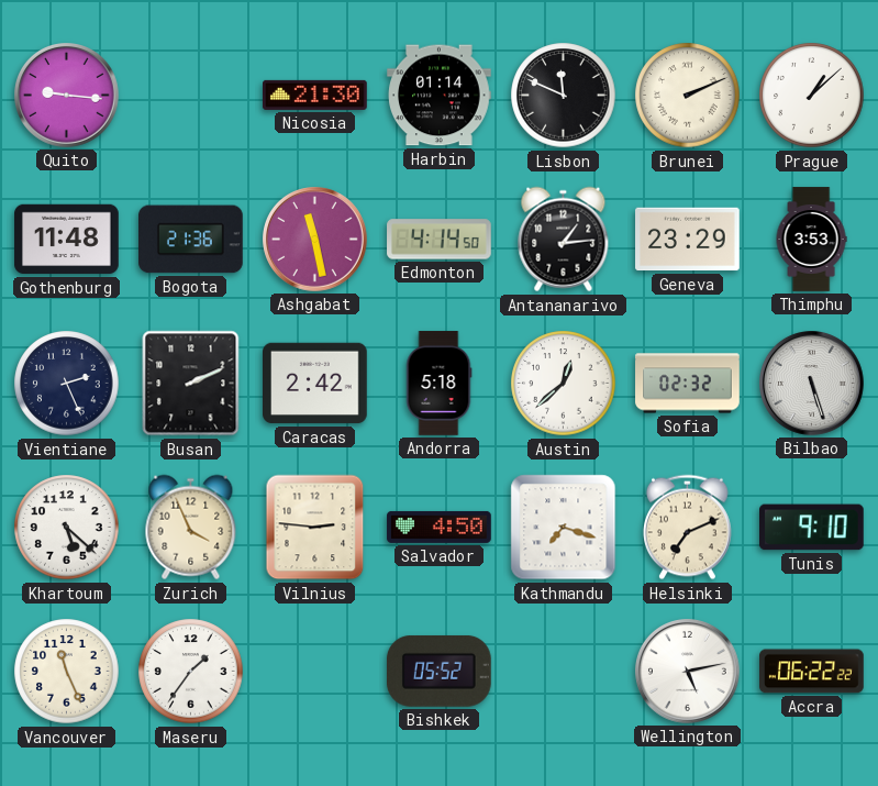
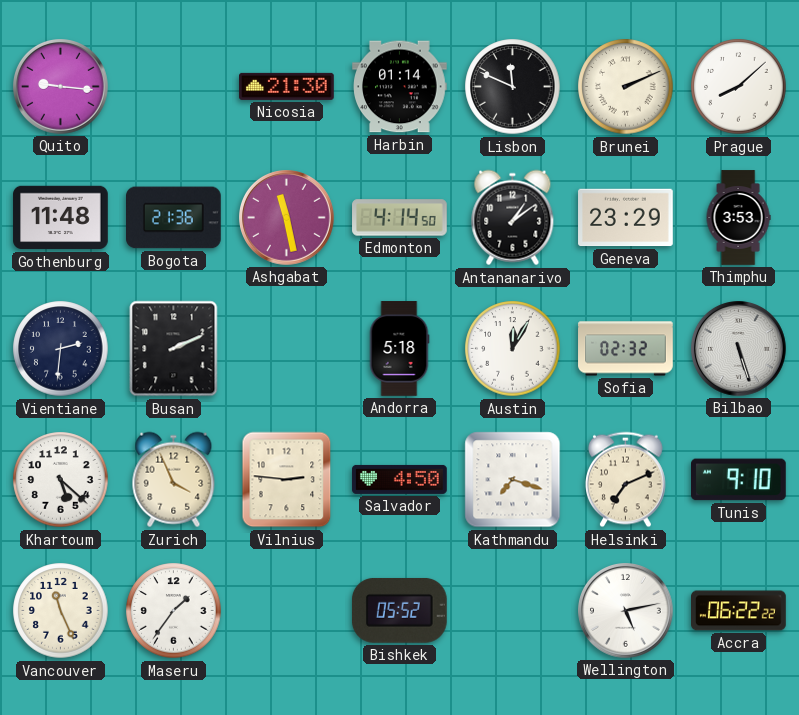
Prague: 1:08 -> 8:08
Antananarivo: 1:14 -> 1:09
Vientiane: 2:26 -> 2:31
Caracas: 2:42 -> none
Austin: 12:38 -> 12:05
